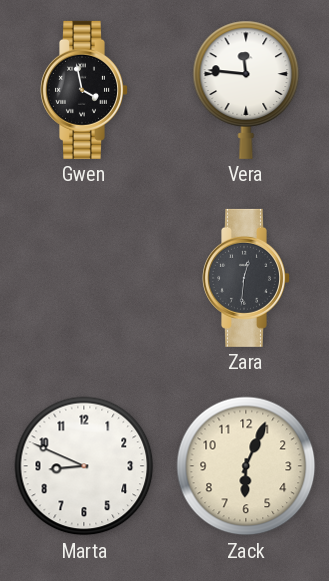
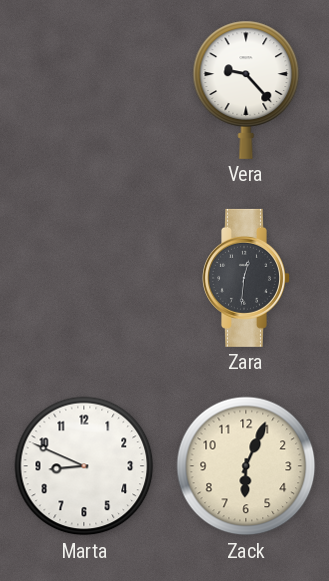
Gwen: 3:58 -> none
Vera: 11:46 -> 9:23
